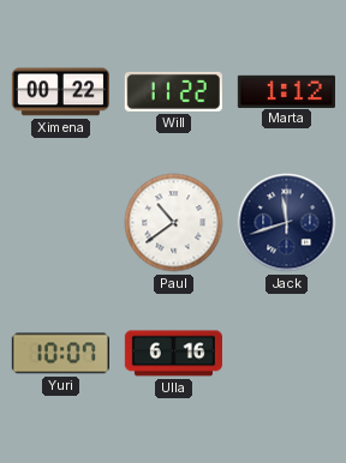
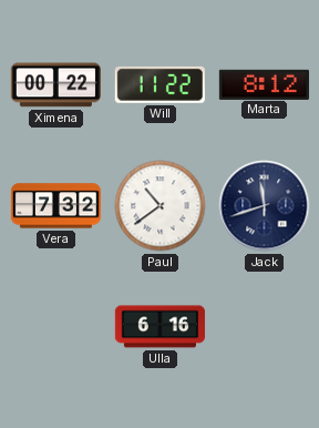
Marta: 1:12 -> 8:12
Vera: none -> 7:32
Yuri: 10:07 -> none
